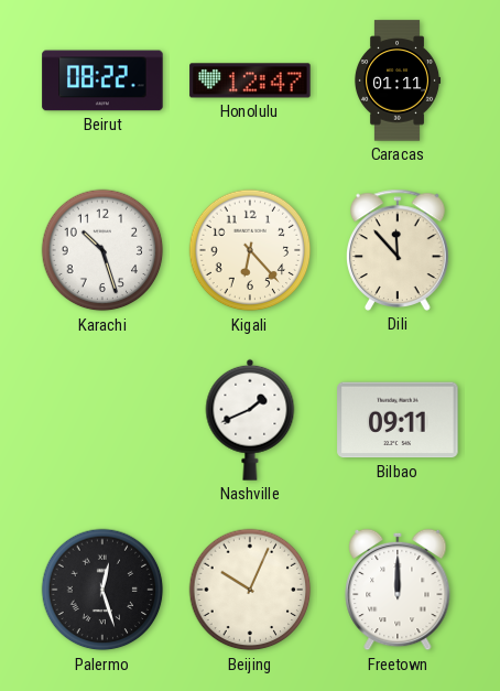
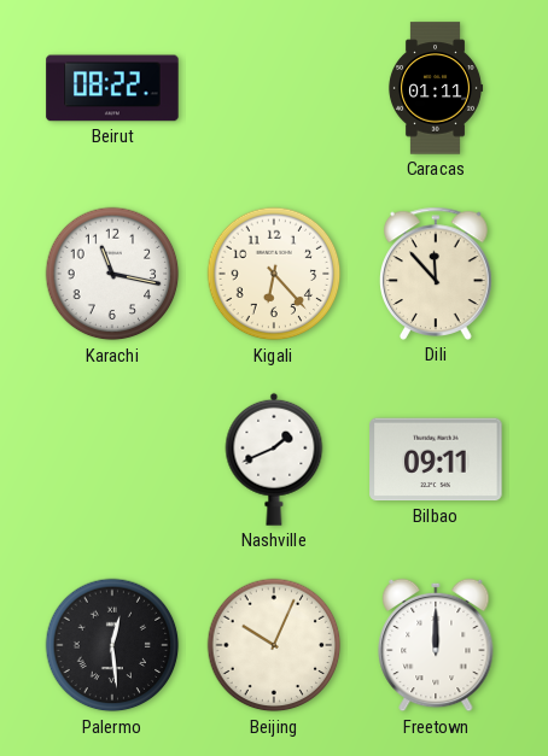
Honolulu: 12:47 -> none
Karachi: 10:27 -> 11:17
Palermo: 12:27 -> 12:29
